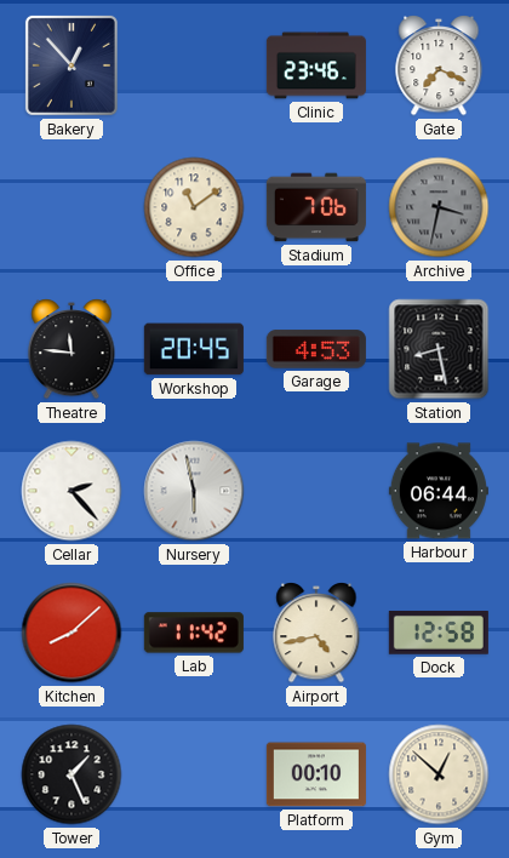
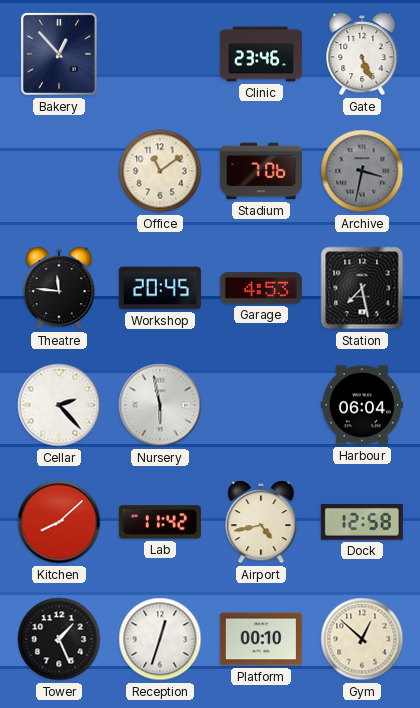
Gate: 7:19 -> 5:26
Station: 8:28 -> 7:28
Harbour: 06:44 -> 06:04
Reception: none -> 12:33
